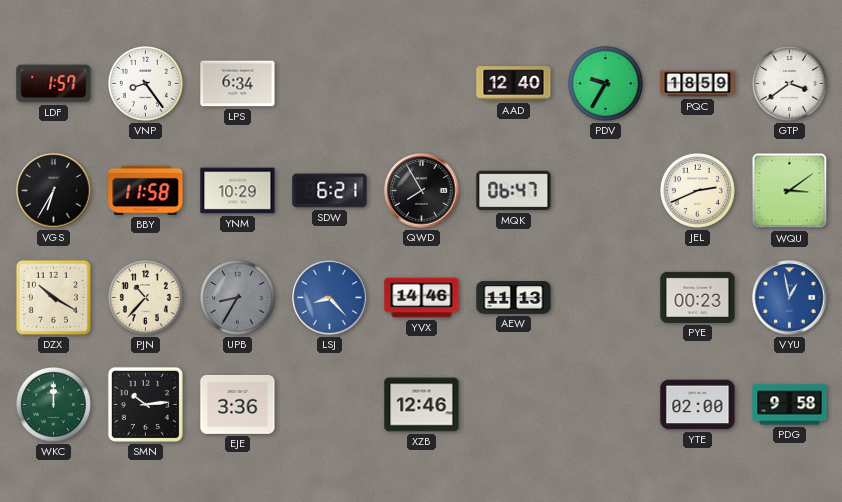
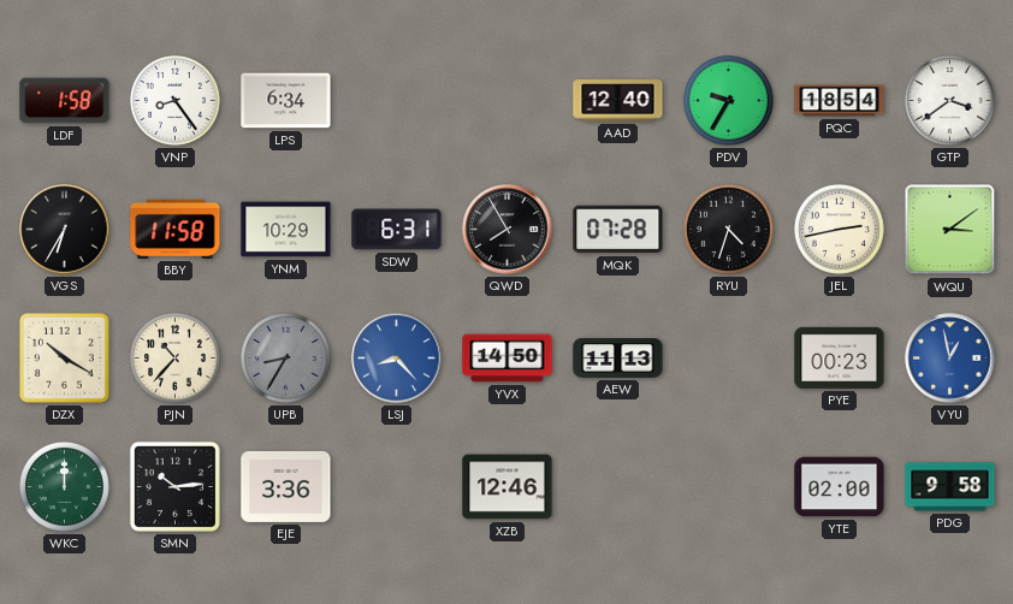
LDF: 1:57 -> 1:58
PQC: 18:59 -> 18:54
SDW: 6:21 -> 6:31
MQK: 06:47 -> 07:28
RYU: none -> 4:33
JEL: 2:41 -> 2:43
YVX: 14:46 -> 14:50
